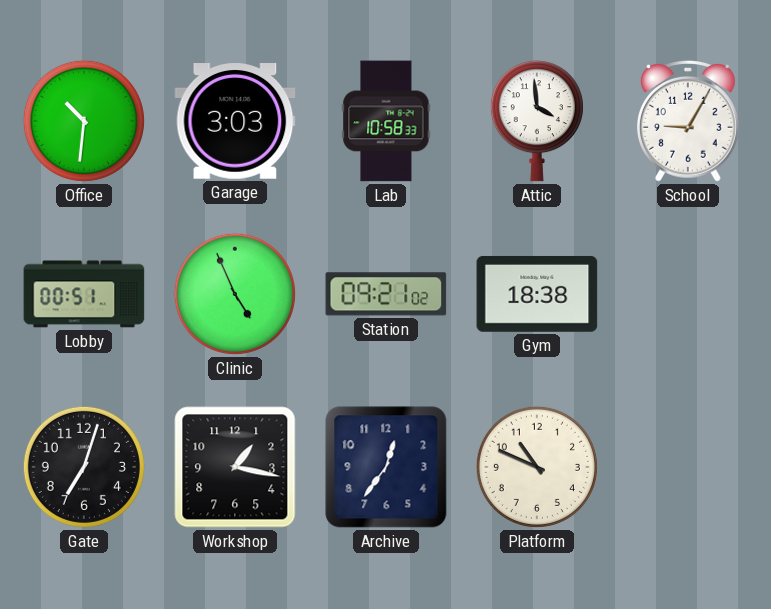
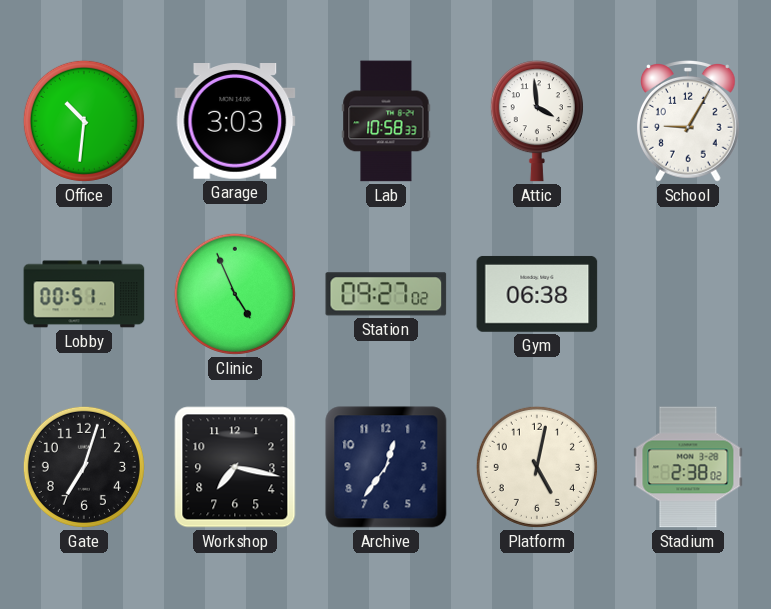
Station: 09:21 -> 09:27
Gym: 18:38 -> 06:38
Workshop: 1:17 -> 7:17
Platform: 10:49 -> 5:02
Stadium: none -> 2:38
